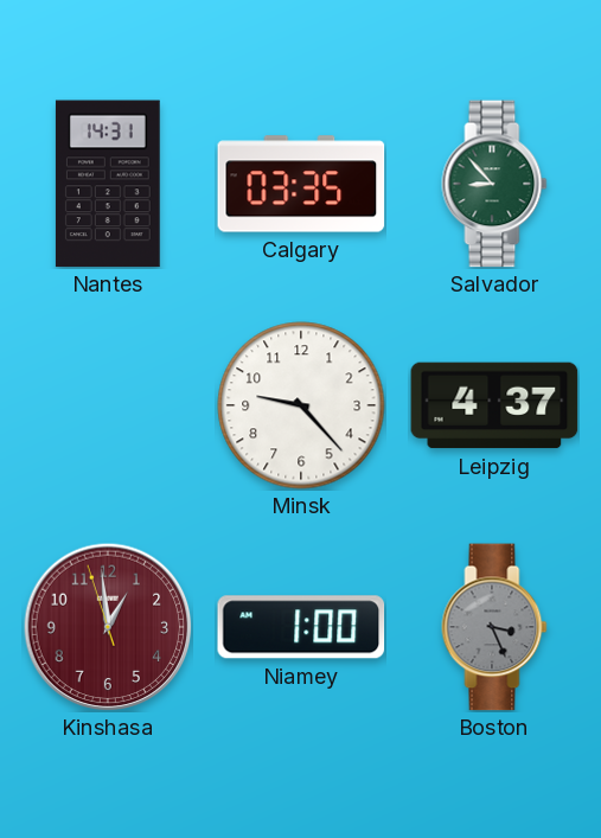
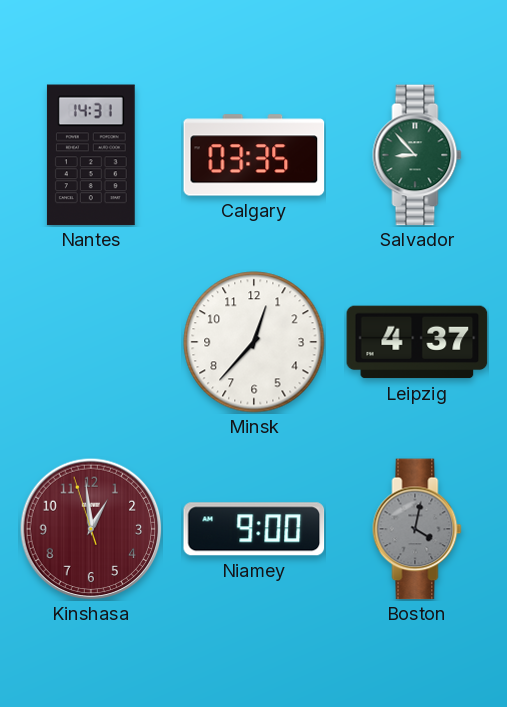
Minsk: 9:23 -> 12:37
Niamey: 1:00 -> 9:00
Boston: 3:26 -> 4:02
